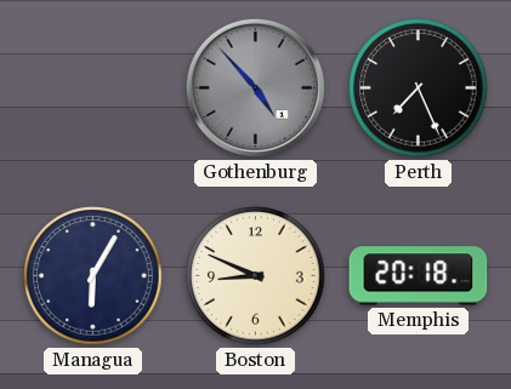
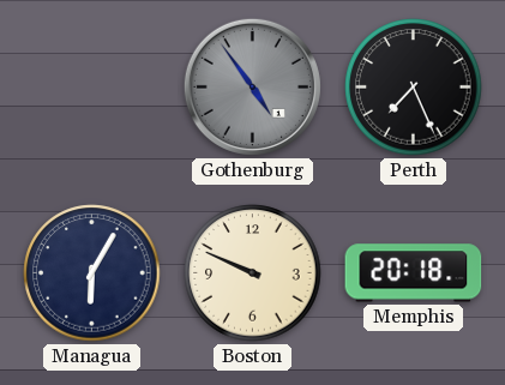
Gothenburg: 4:53 -> 4:54
Boston: 8:49 -> 9:49
